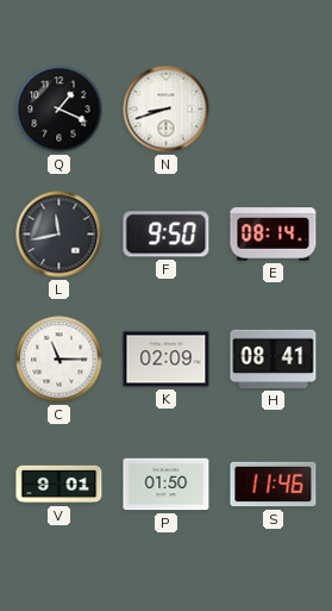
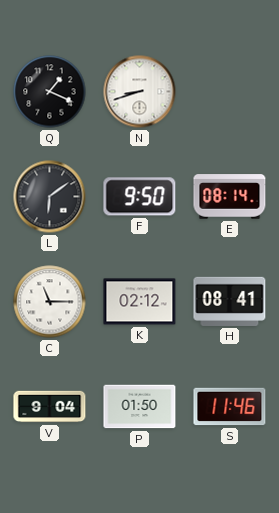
L: 11:43 -> 6:09
K: 02:09 -> 02:12
V: 9:01 -> 9:04
